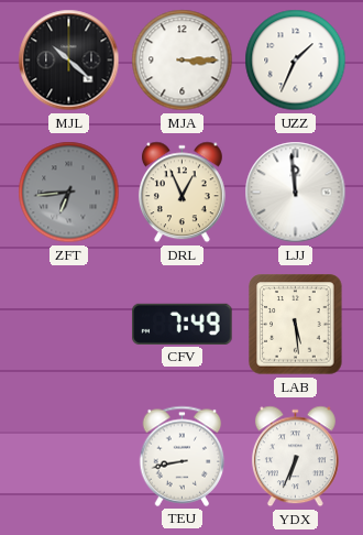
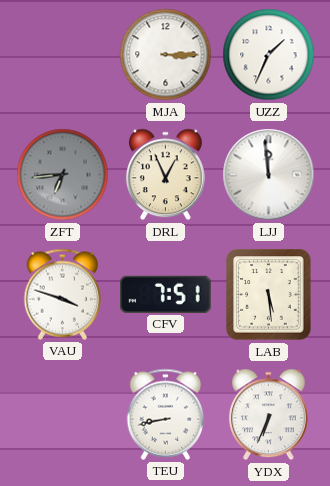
MJL: 10:22 -> none
VAU: none -> 3:48
CFV: 7:49 -> 7:51
